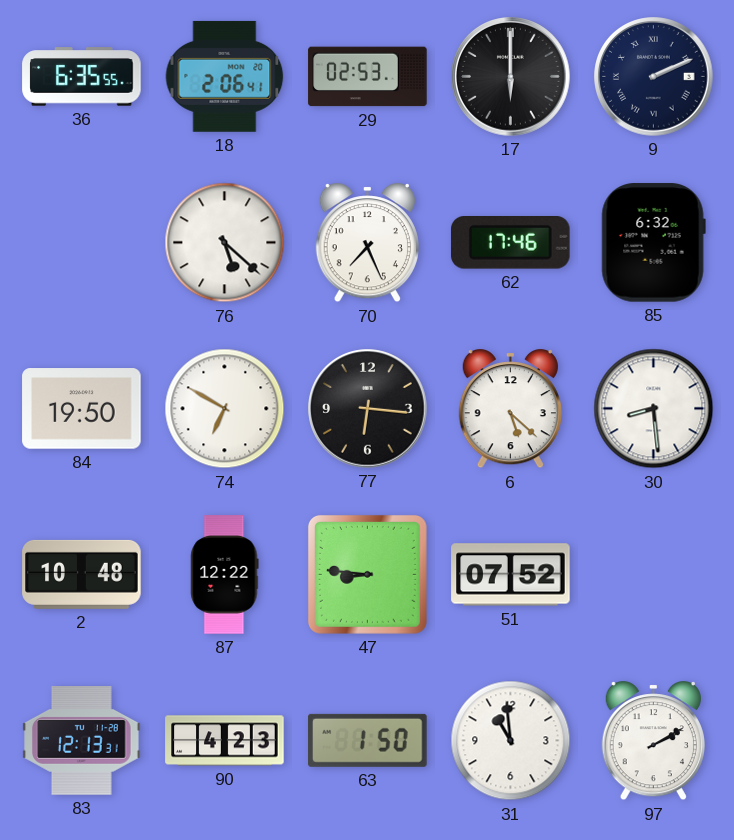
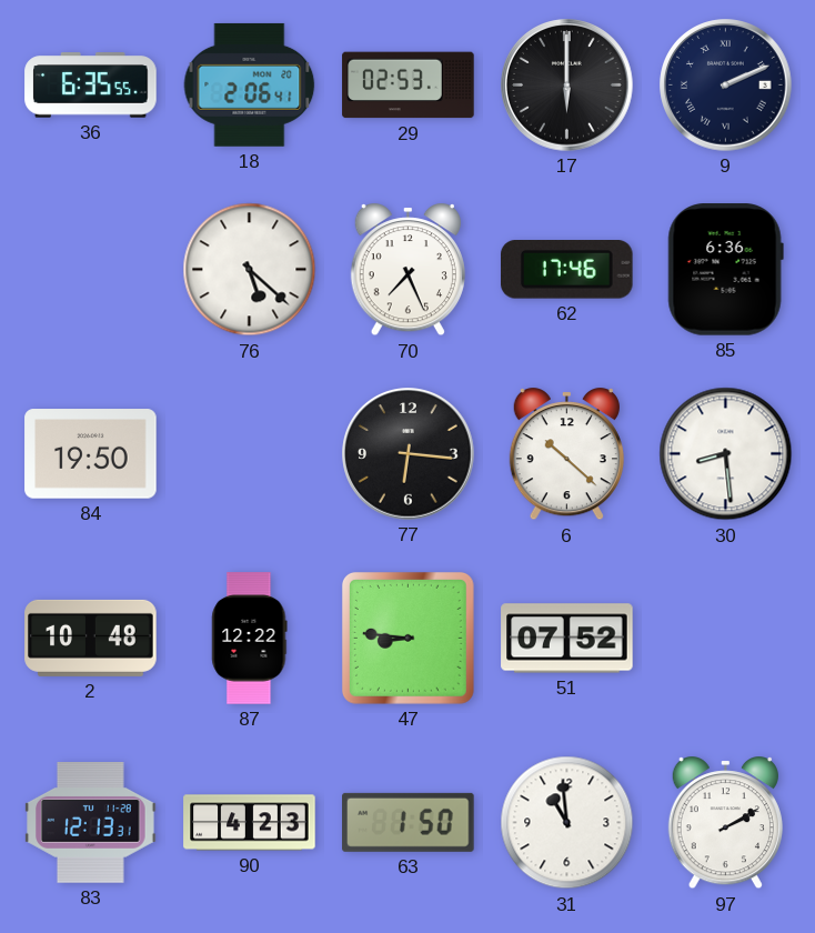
85: 6:32 -> 6:36
74: 6:50 -> none
6: 5:22 -> 10:22
